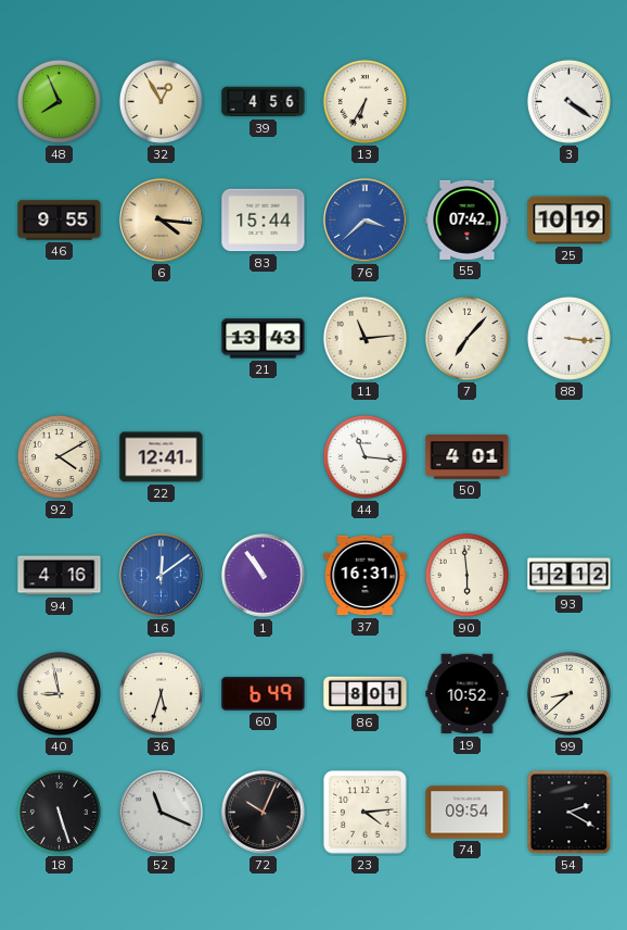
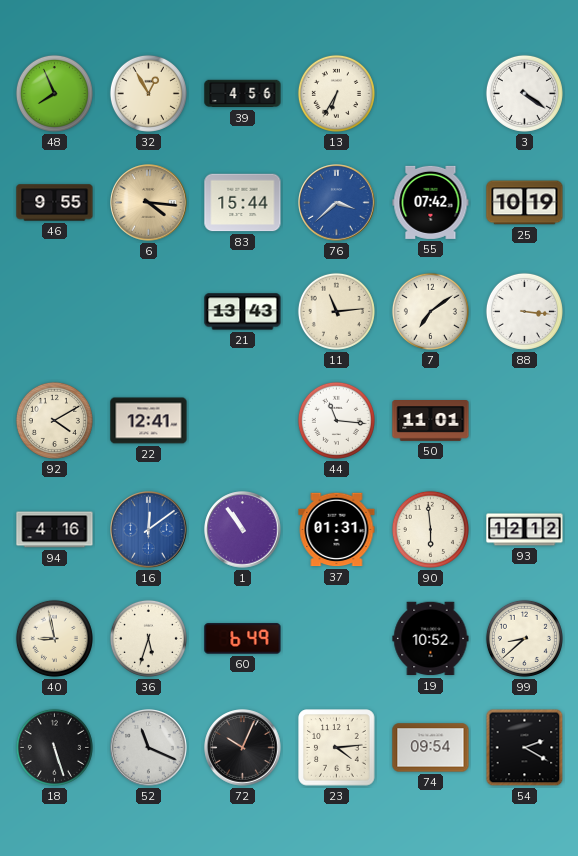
7: 7:07 -> 7:09
50: 4:01 -> 11:01
37: 16:31 -> 01:31
86: 8:01 -> none
